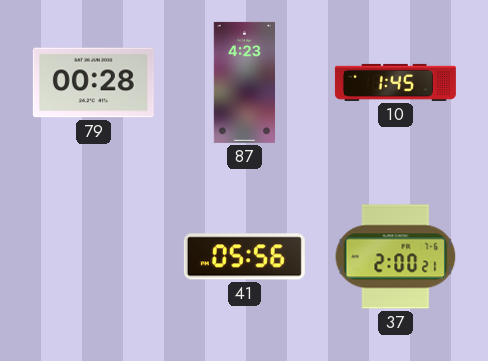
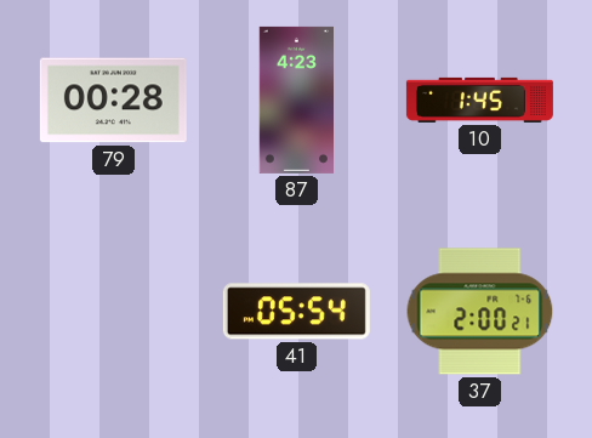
41: 05:56 -> 05:54
